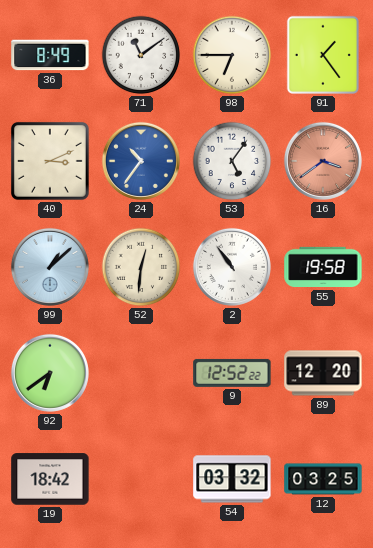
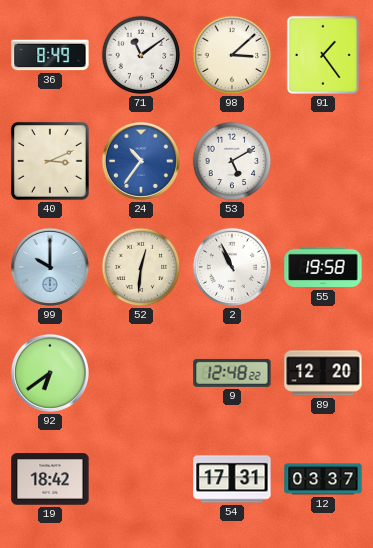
98: 6:45 -> 3:08
53: 5:06 -> 5:10
16: 3:39 -> none
99: 1:08 -> 10:00
2: 10:54 -> 10:56
9: 12:52 -> 12:48
54: 03:32 -> 17:31
12: 03:25 -> 03:37
